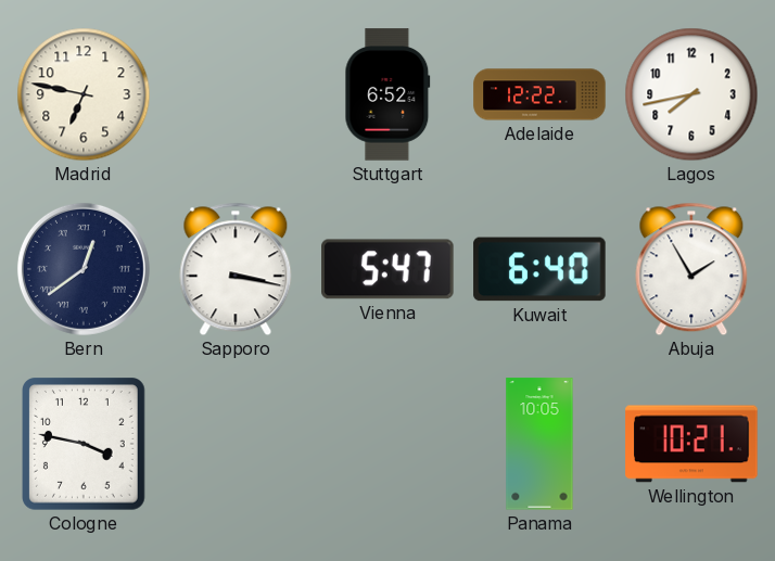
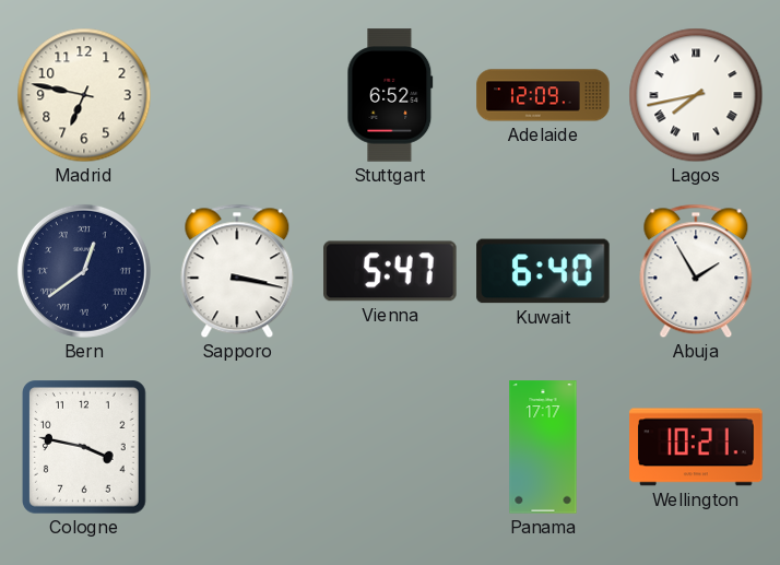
Adelaide: 12:22 -> 12:09
Lagos numerals: Arabic -> Roman
Panama: 10:05 -> 17:17
